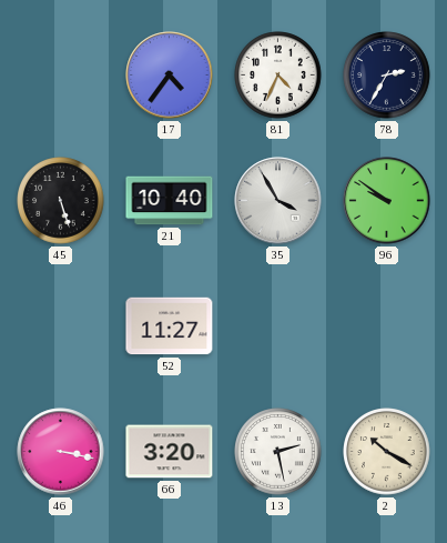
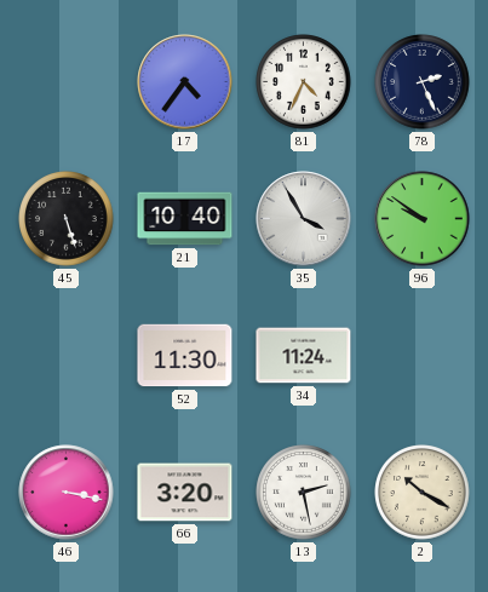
78: 2:35 -> 2:26
52: 11:27 -> 11:30
34: none -> 11:24
